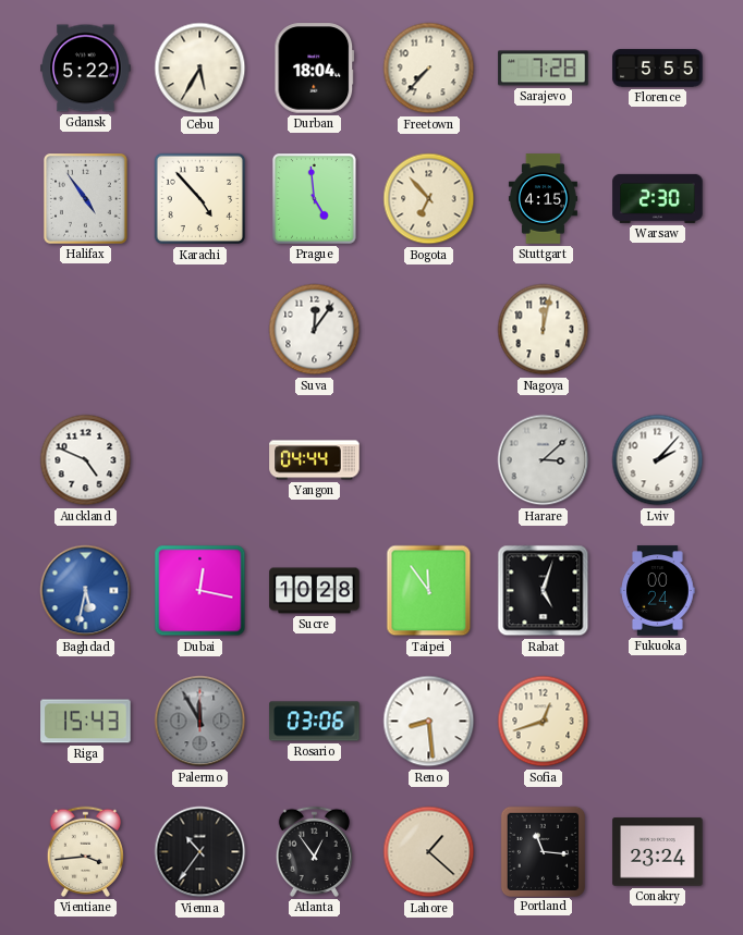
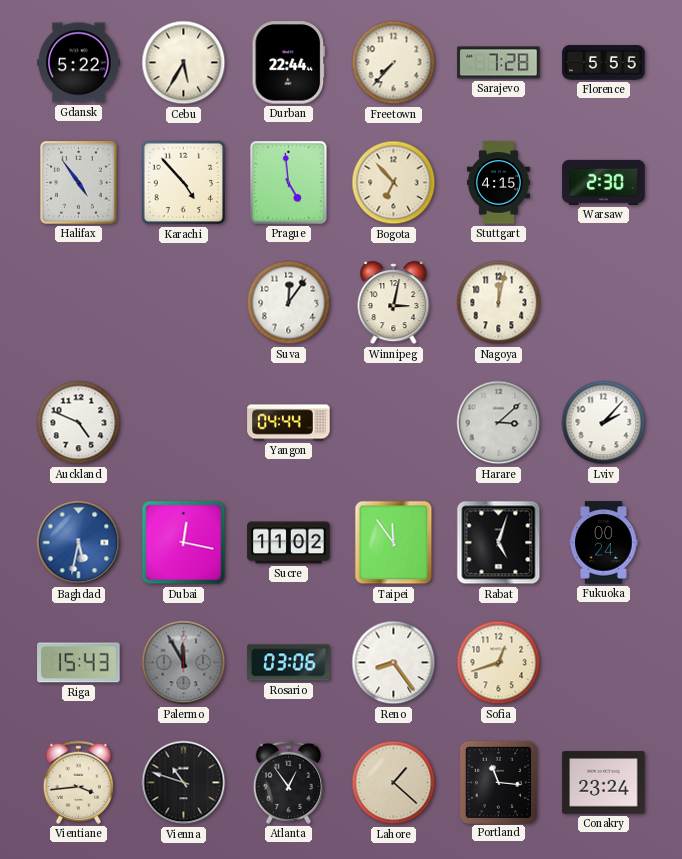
Durban: 18:04 -> 22:44
Winnipeg: none -> 3:02
Sucre: 10:28 -> 11:02
Reno: 8:29 -> 8:24
Vienna: 10:36 -> 10:48
